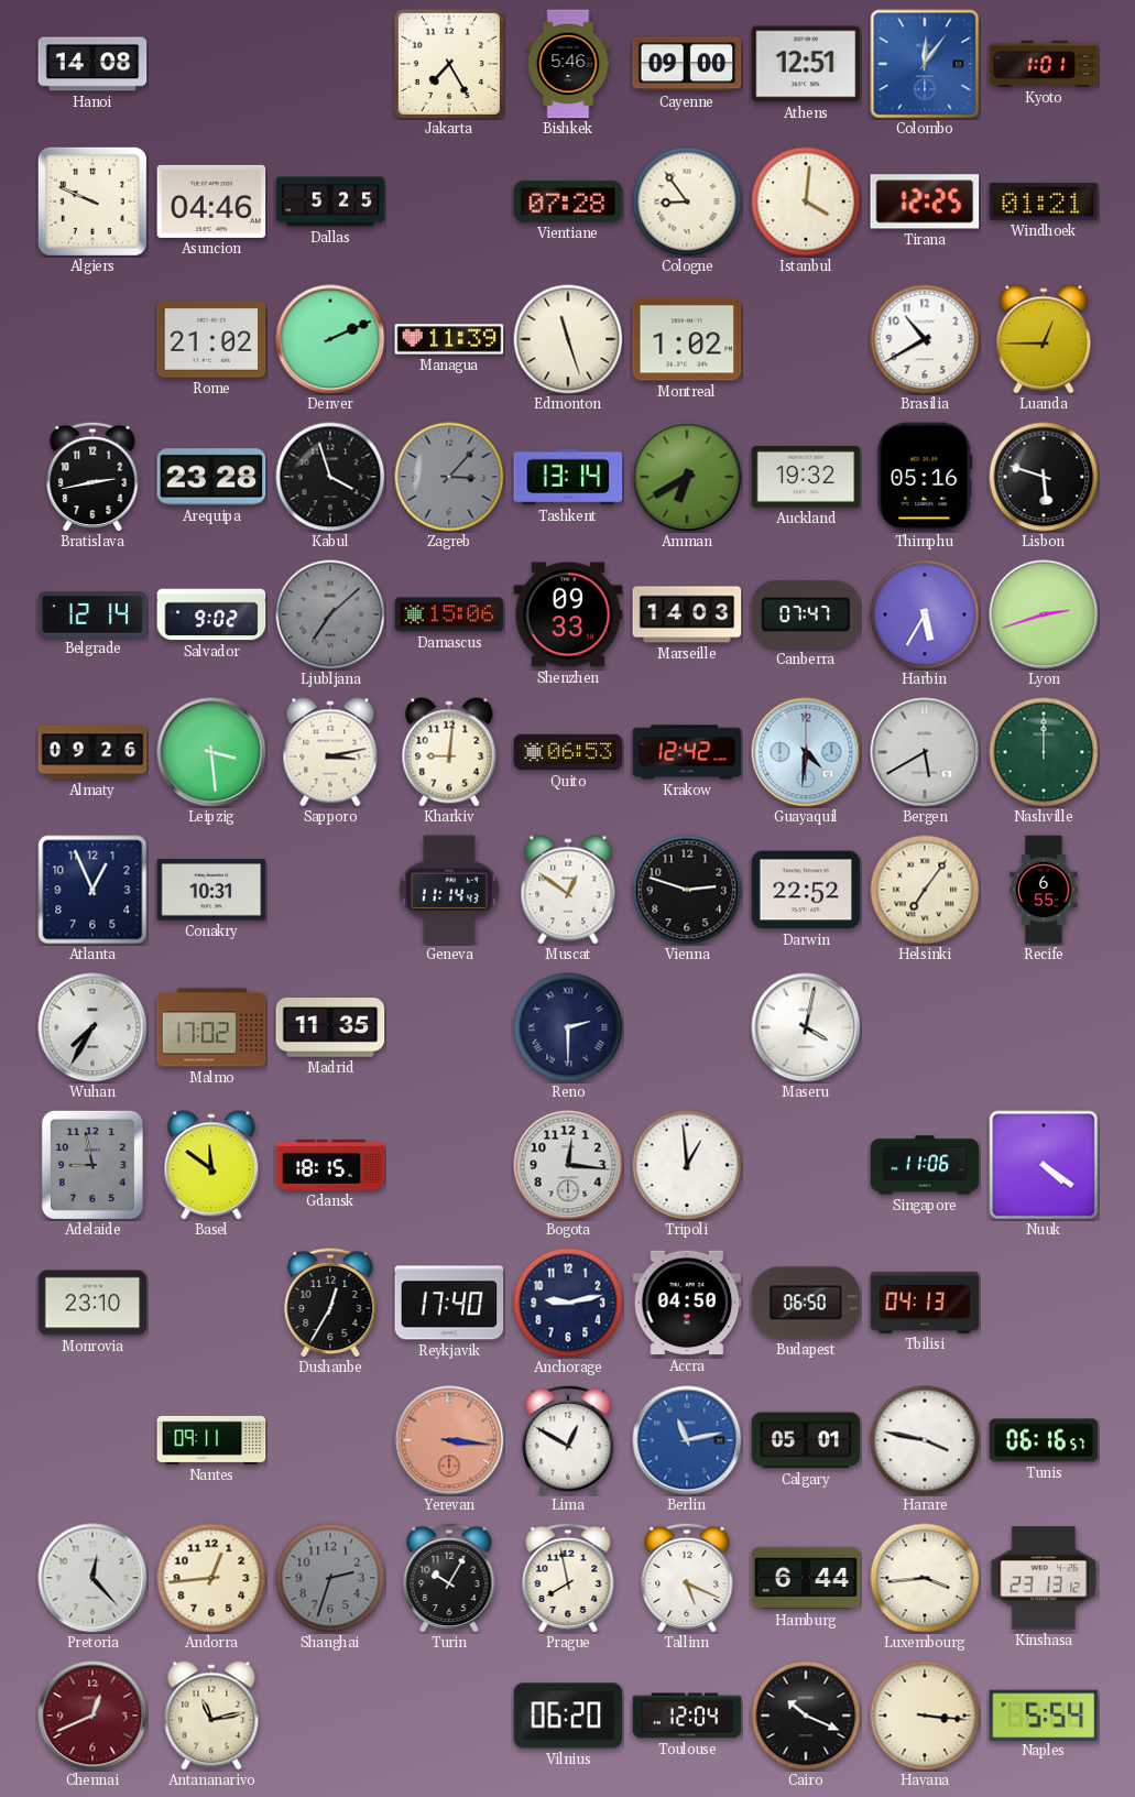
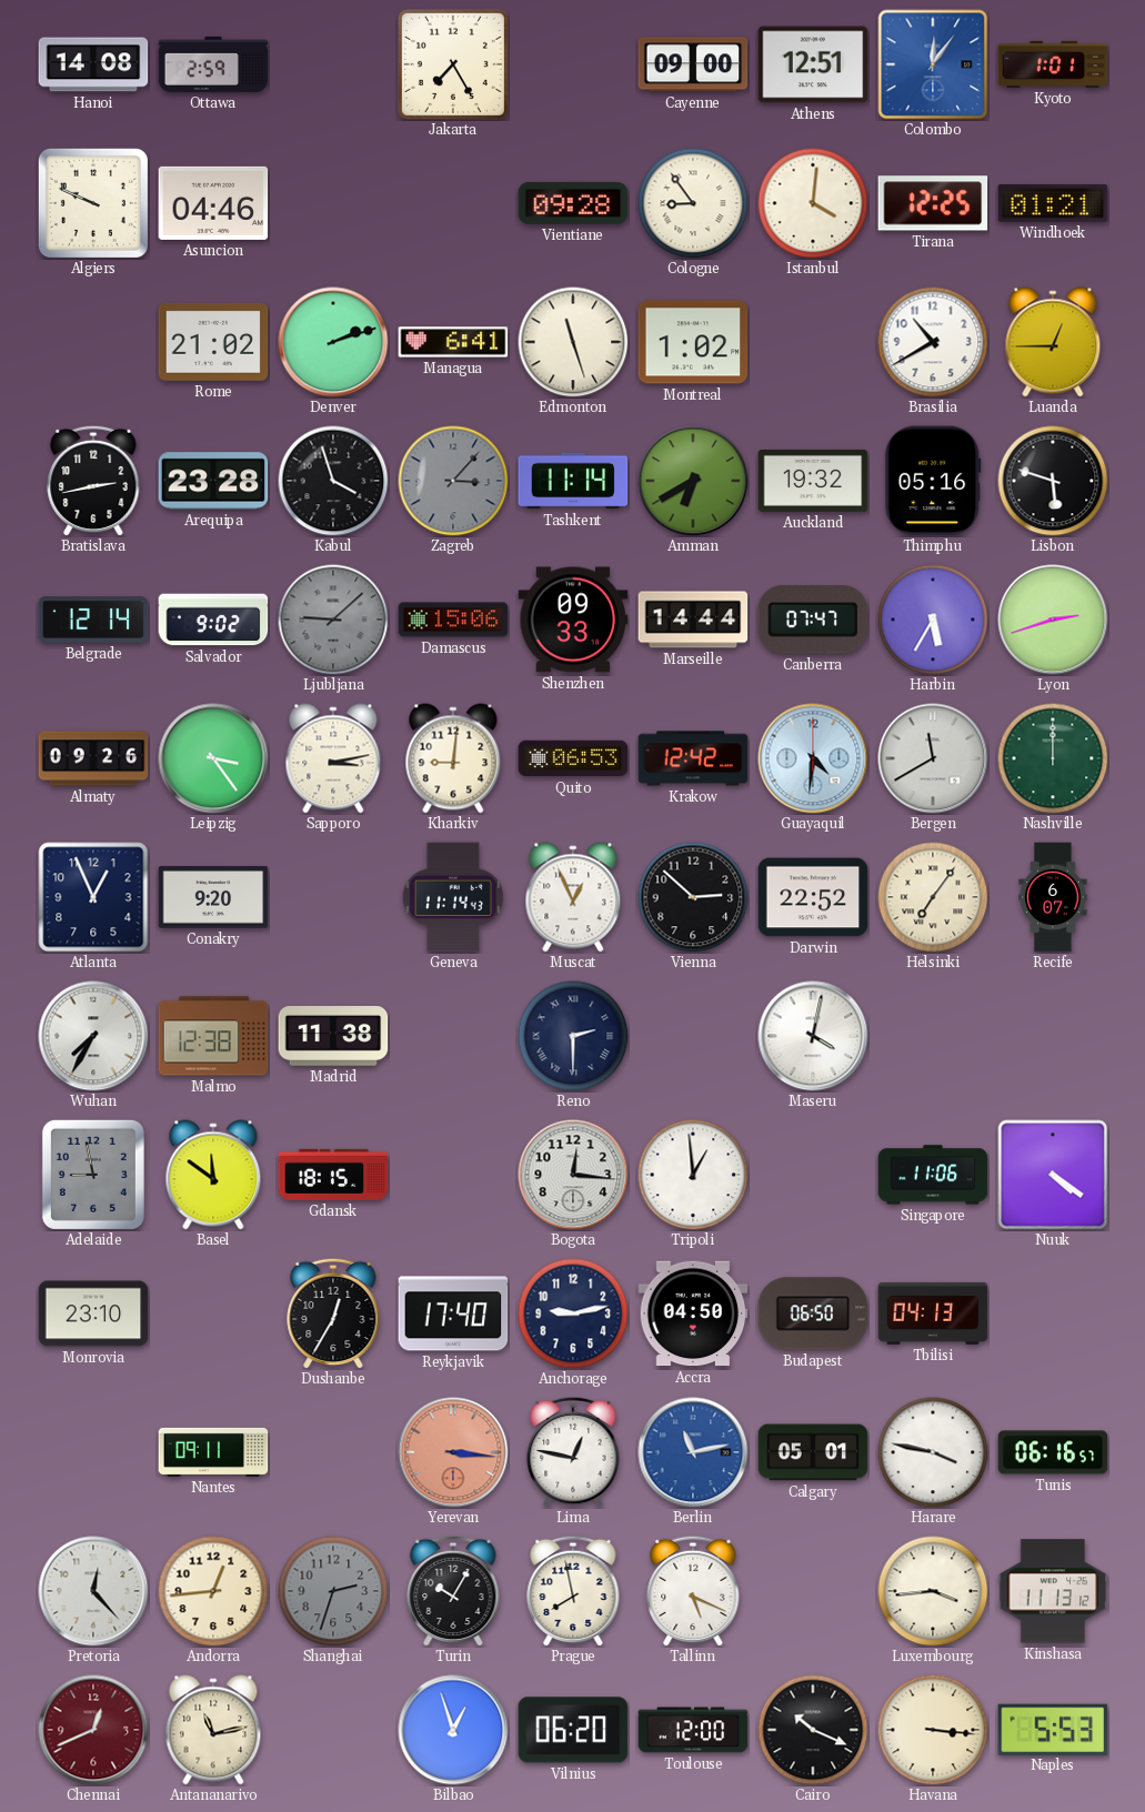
Ottawa: none -> 2:59
Bishkek: 5:46 -> none
Dallas: 5:25 -> none
Vientiane: 07:28 -> 09:28
Denver: 2:11 -> 2:12
Managua: 11:39 -> 6:41
Tashkent: 13:14 -> 11:14
Ljubljana: 7:08 -> 9:08
Marseille: 14:03 -> 14:44
Leipzig: 3:29 -> 3:24
Bergen: 5:40 -> 11:40
Conakry: 10:31 -> 9:20
Muscat: 12:51 -> 12:56
Vienna: 2:48 -> 2:52
Recife: 6:55 -> 6:07
Malmo: 17:02 -> 12:38
Madrid: 11:35 -> 11:38
Lima: 12:50 -> 12:47
Hamburg: 6:44 -> none
Kinshasa: 23:13 -> 11:13
Bilbao: none -> 12:57
Toulouse: 12:04 -> 12:00
Naples: 5:54 -> 5:53
